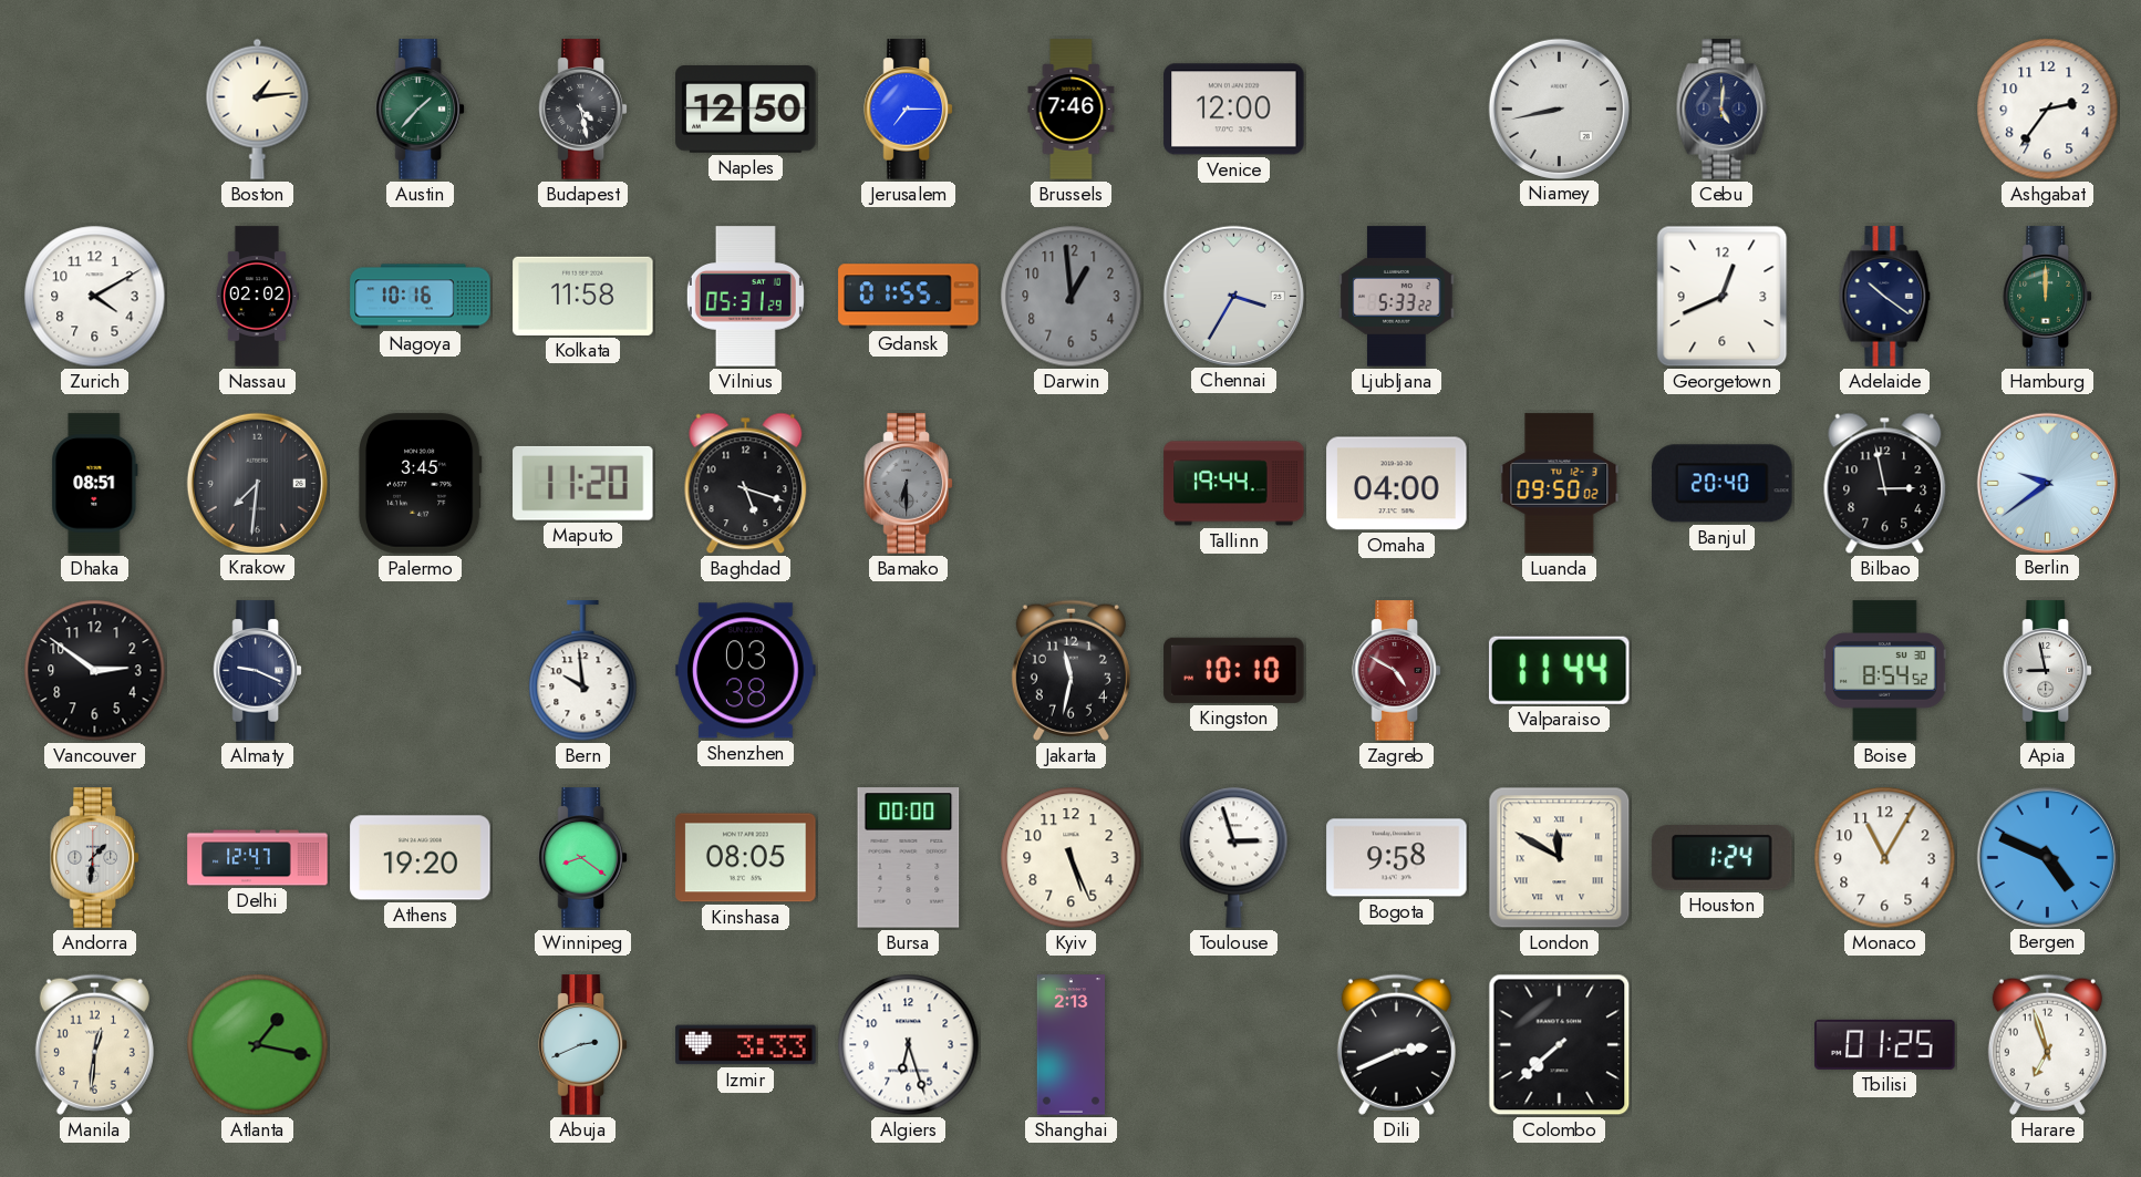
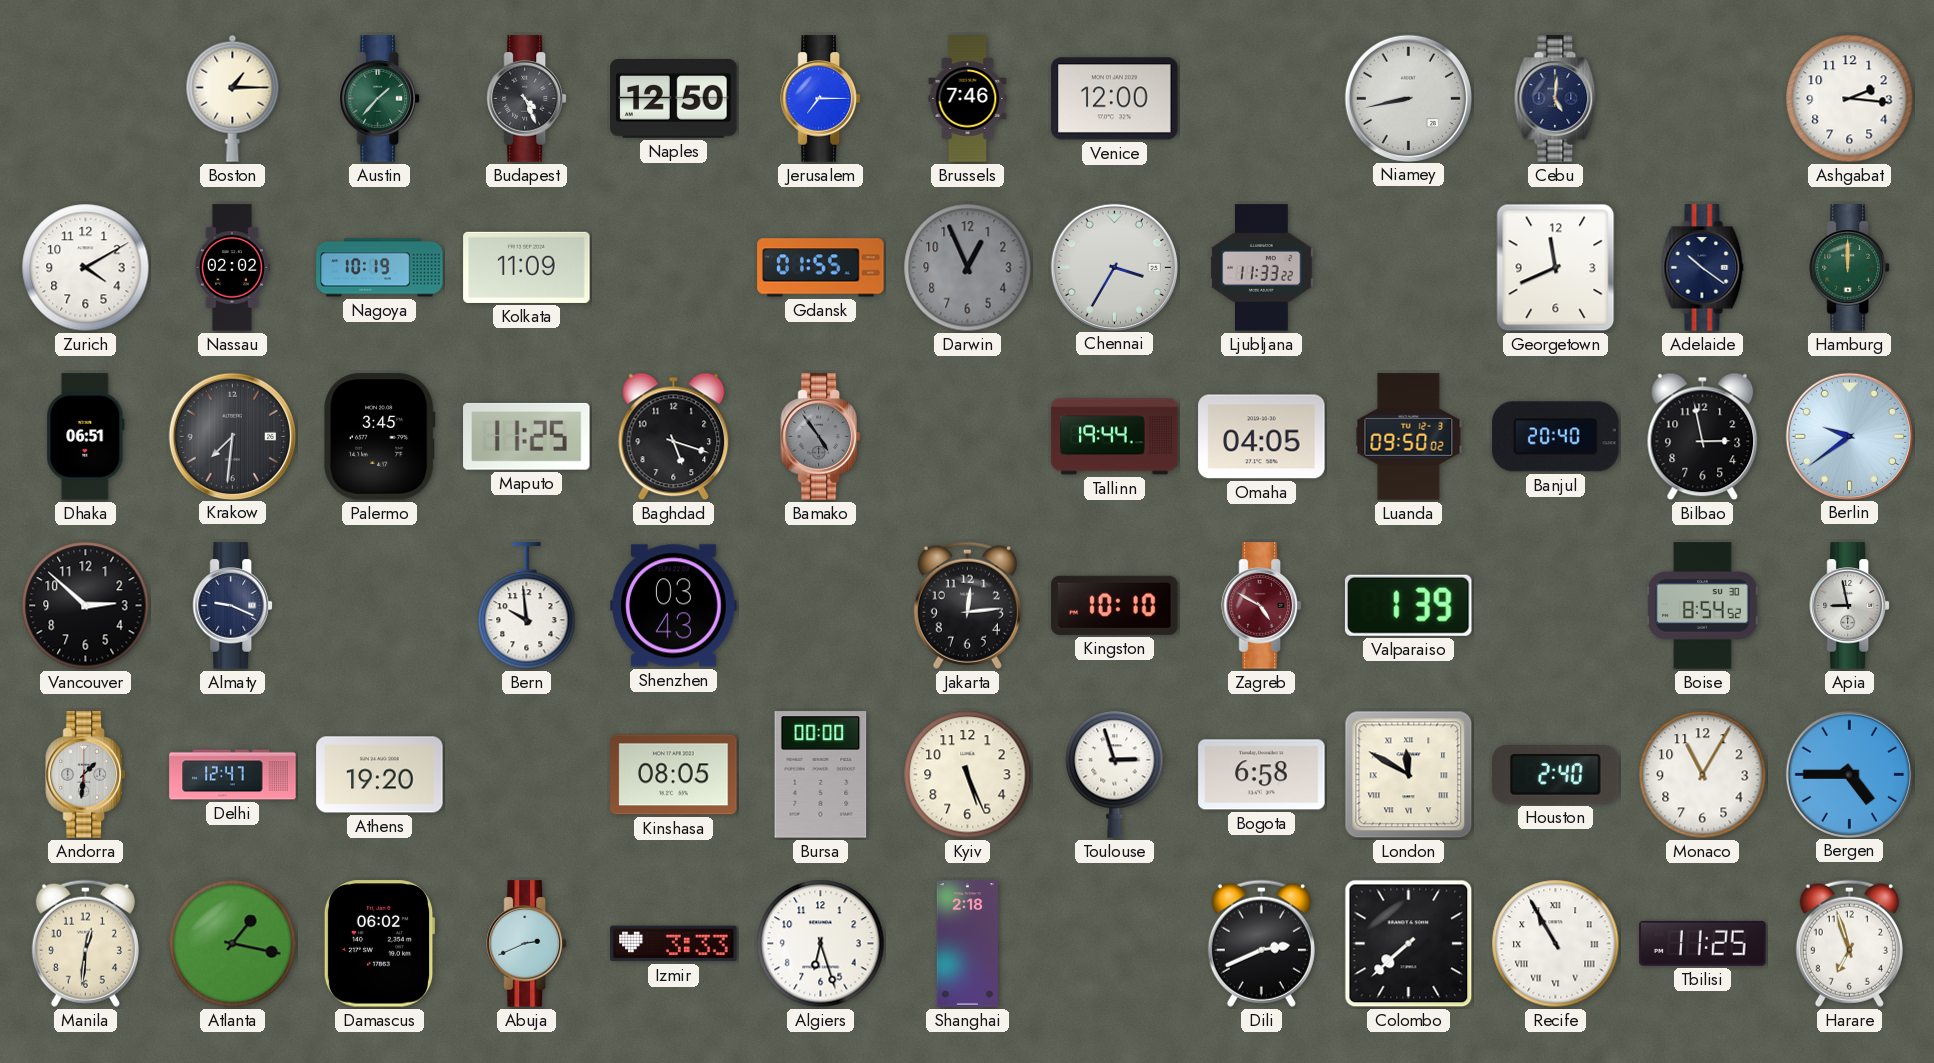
Boston: 1:14 -> 1:15
Budapest: 4:28 -> 4:26
Ashgabat: 2:36 -> 2:16
Nagoya: 10:16 -> 10:19
Kolkata: 11:58 -> 11:09
Vilnius: 05:31 -> none
Darwin: 12:59 -> 12:56
Ljubljana: 5:33 -> 11:33
Georgetown: 12:41 -> 11:41
Dhaka: 08:51 -> 06:51
Maputo: 11:20 -> 11:25
Bamako: 6:30 -> 4:54
Omaha: 04:00 -> 04:05
Vancouver: 2:51 -> 2:52
Shenzhen: 03:38 -> 03:43
Jakarta: 11:32 -> 12:14
Valparaiso: 11:44 -> 1:39
Winnipeg: 8:21 -> none
Bogota: 9:58 -> 6:58
Houston: 1:24 -> 2:40
Bergen: 4:49 -> 4:45
Damascus: none -> 06:02
Shanghai: 2:13 -> 2:18
Recife: none -> 10:55
Tbilisi: 01:25 -> 11:25
